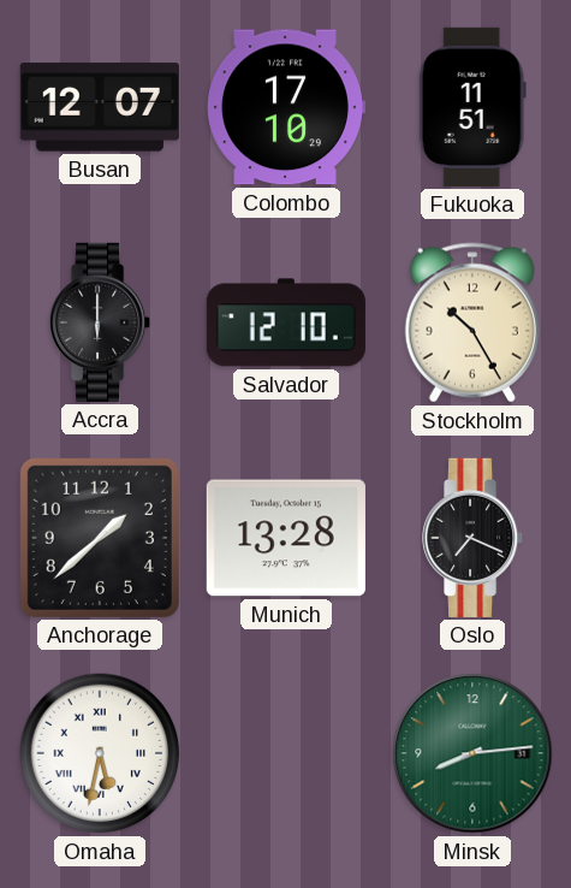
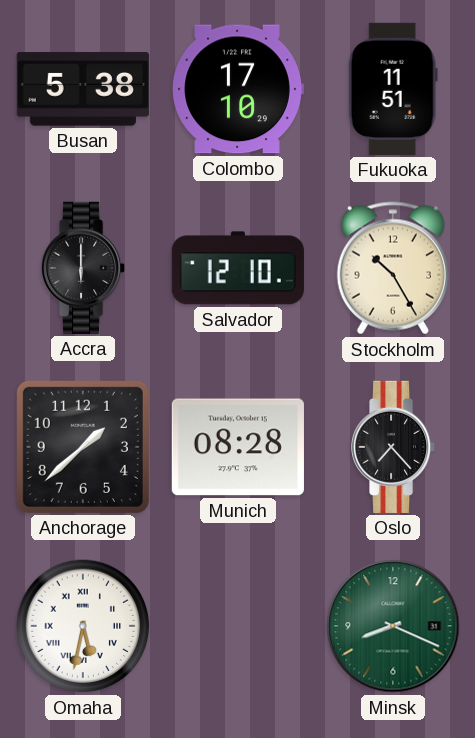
Busan: 12:07 -> 5:38
Munich: 13:28 -> 08:28
Oslo: 7:19 -> 7:23
Minsk: 8:14 -> 8:19
